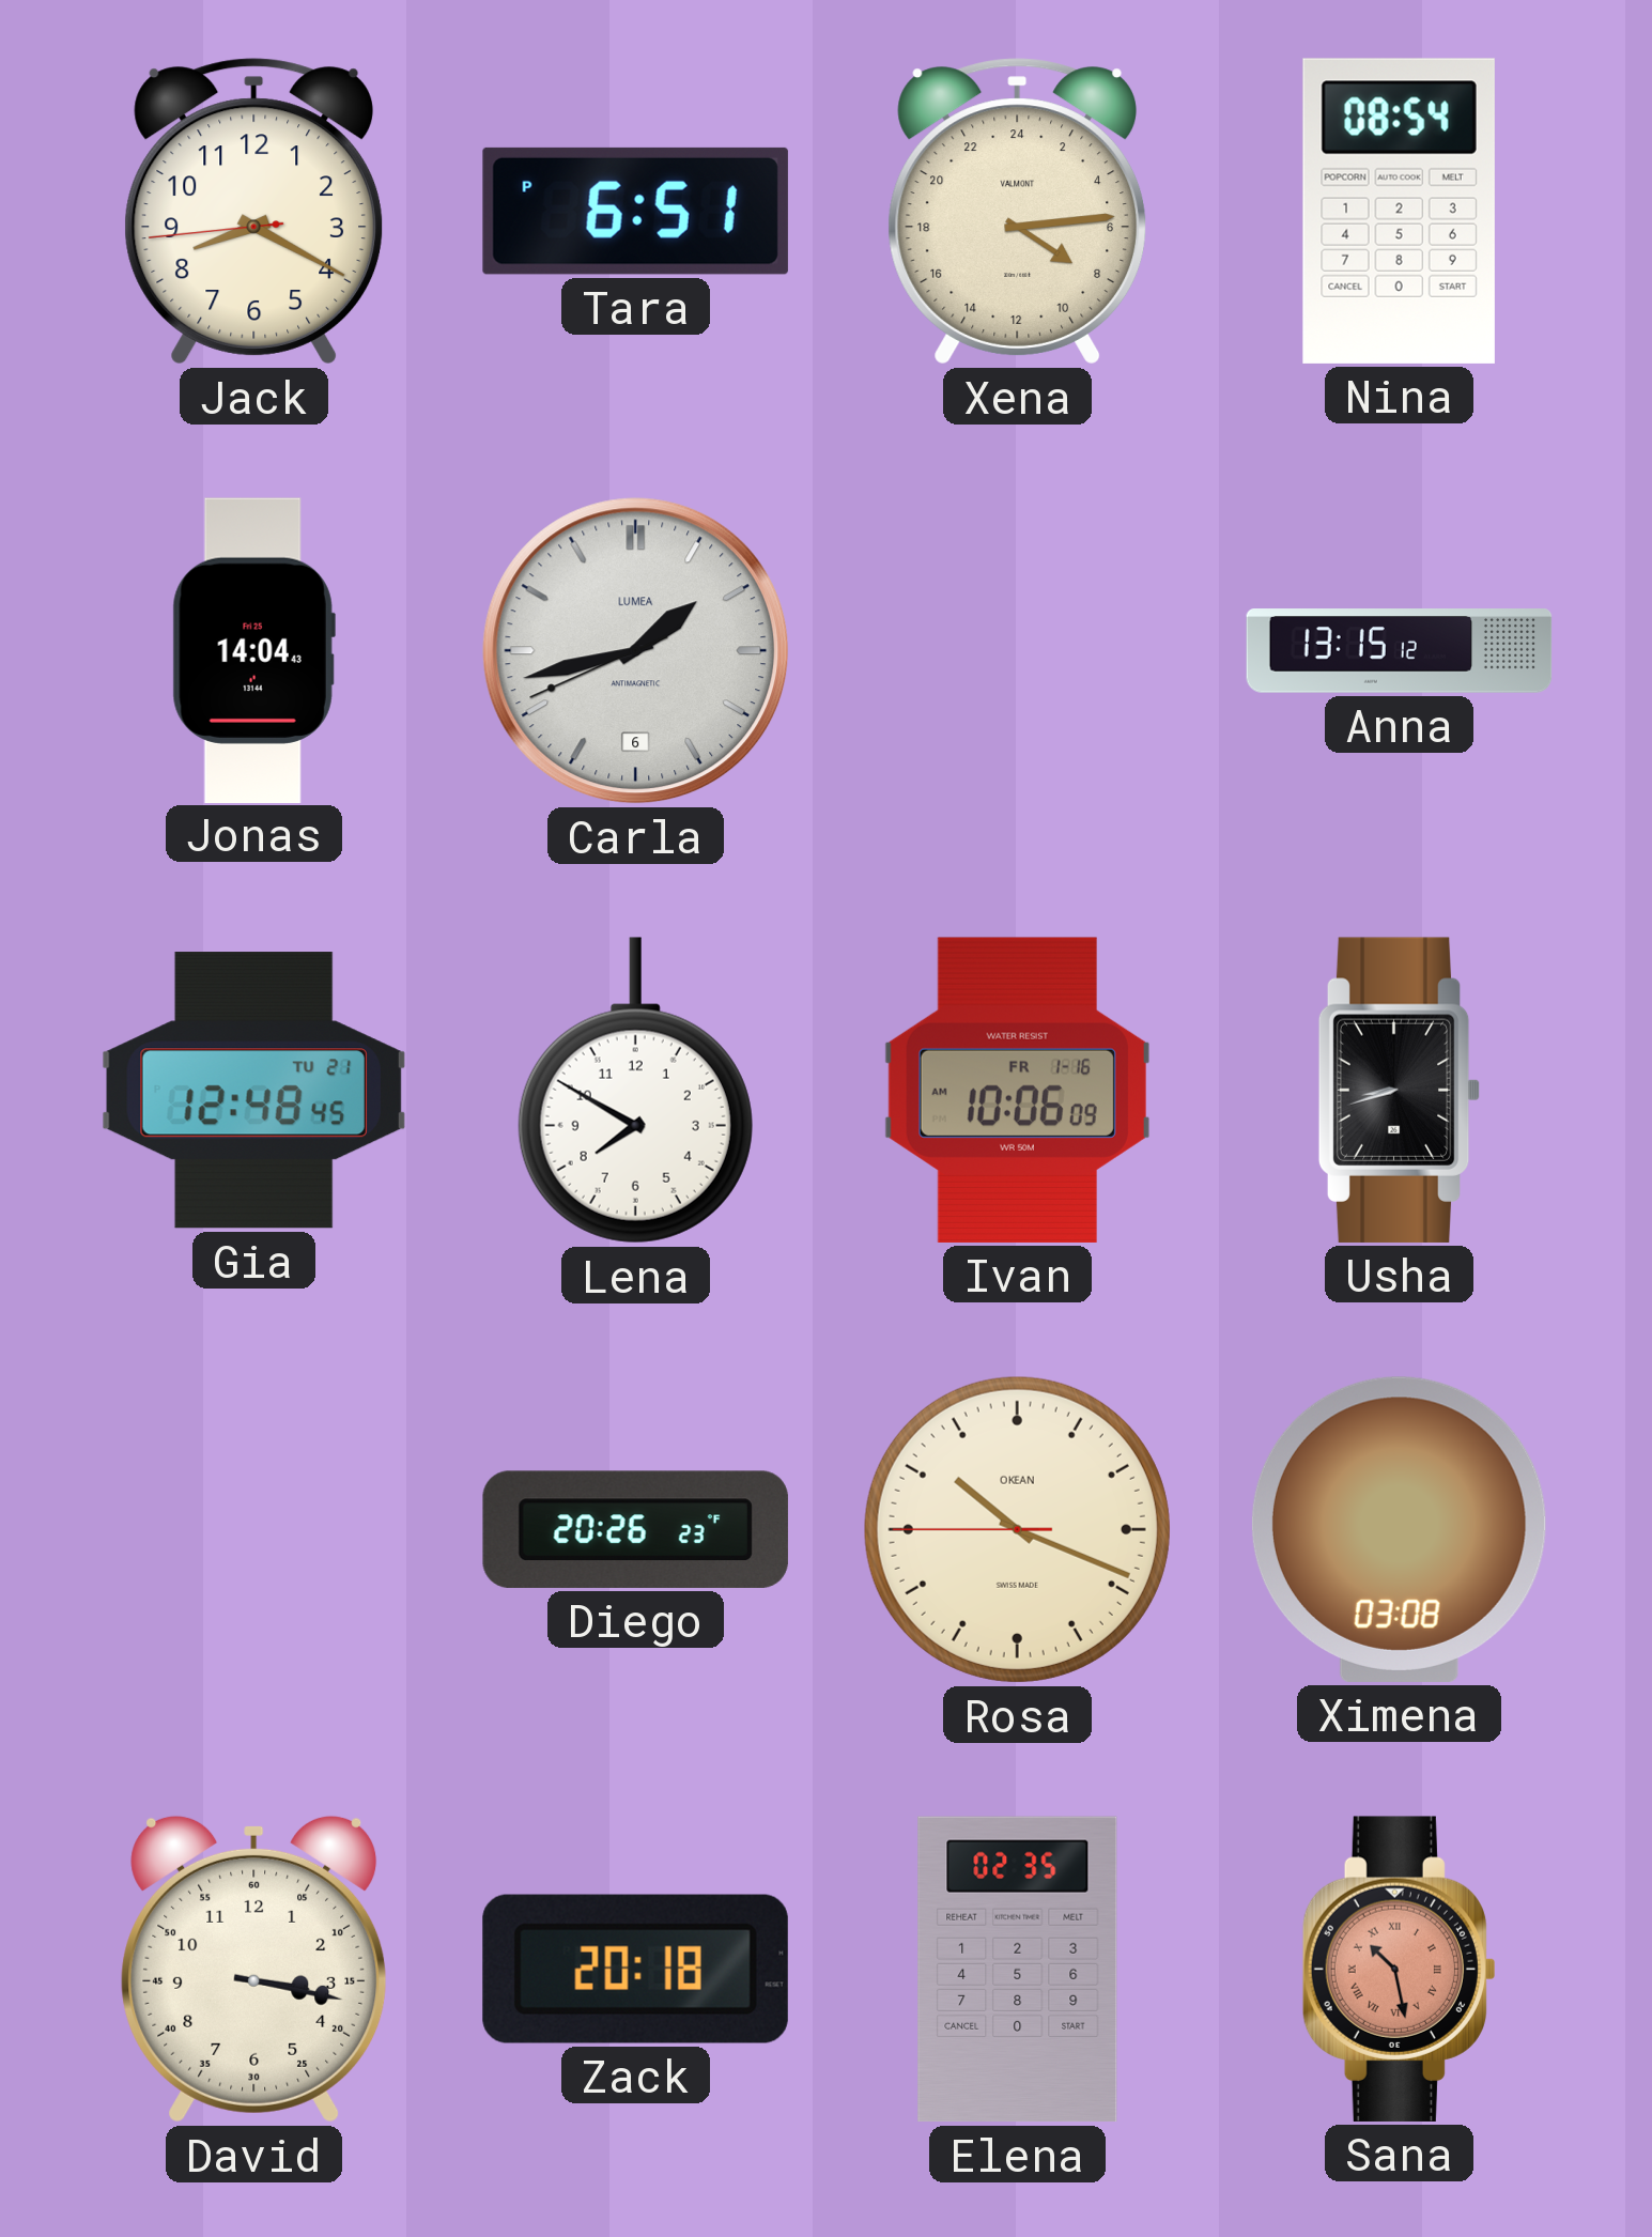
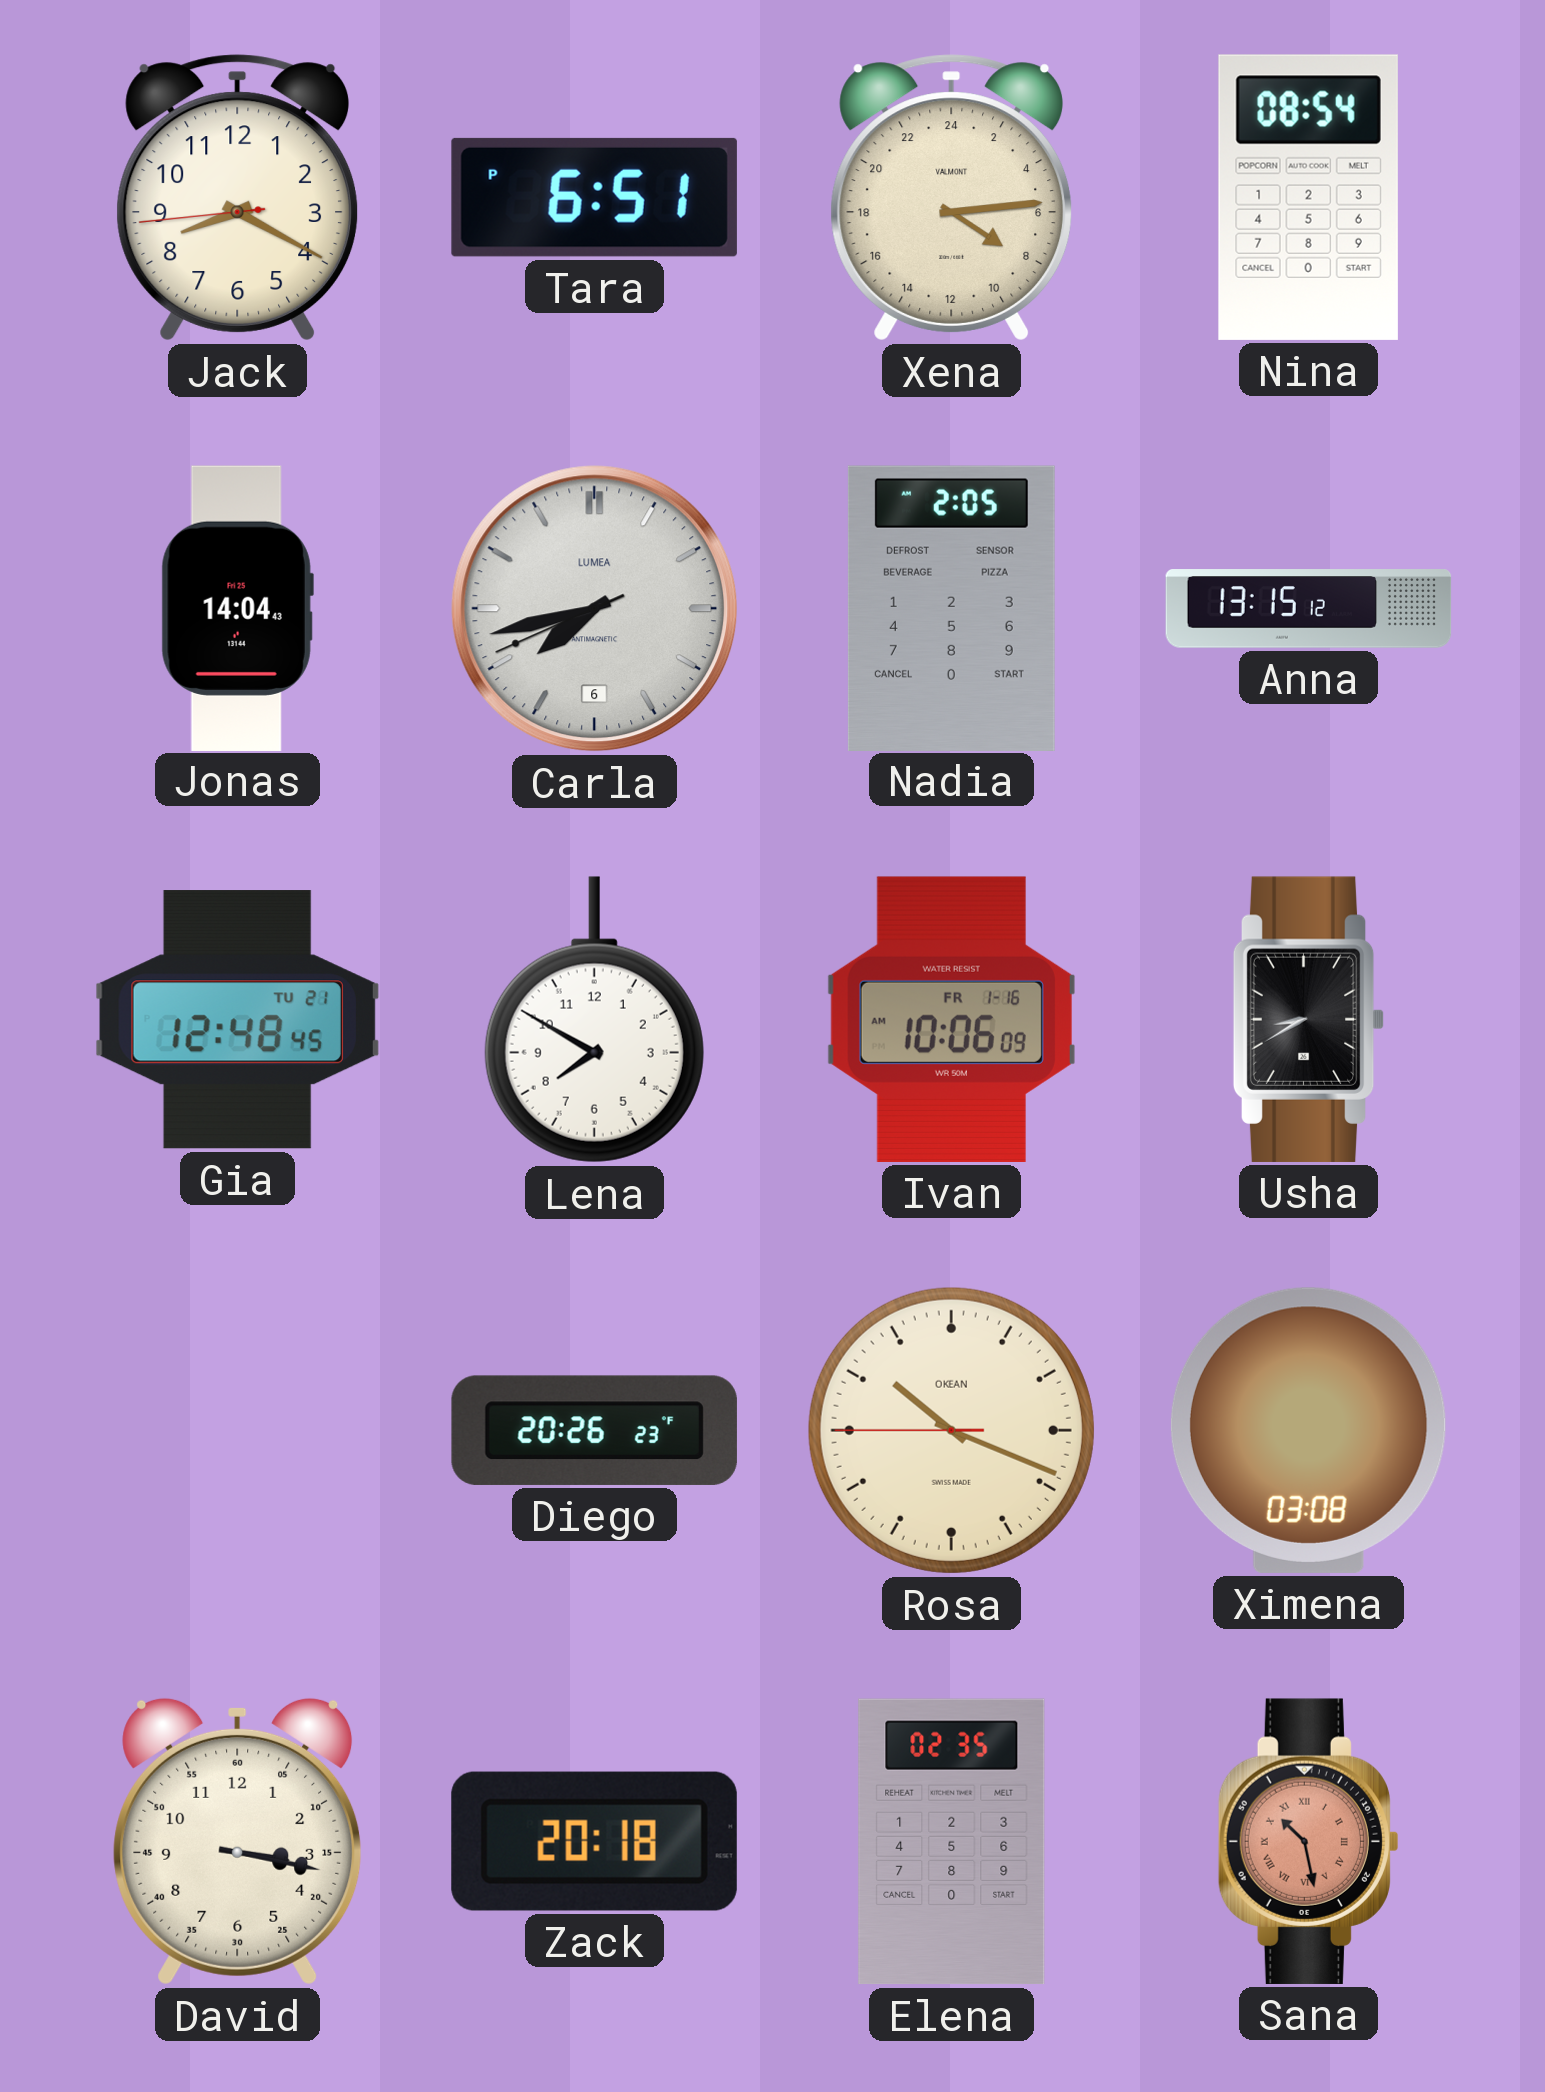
Carla: 1:42 -> 7:42
Nadia: none -> 2:05
Usha: 8:42 -> 8:40
